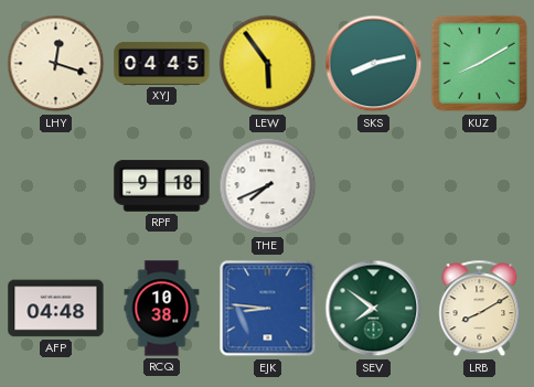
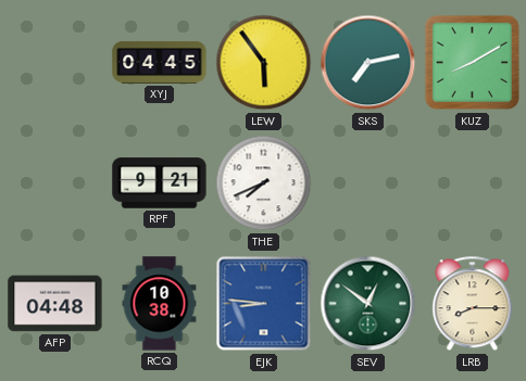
LHY: 12:18 -> none
SKS: 8:13 -> 7:13
RPF: 9:18 -> 9:21
SEV: 7:51 -> 12:51
LRB: 8:10 -> 8:15
